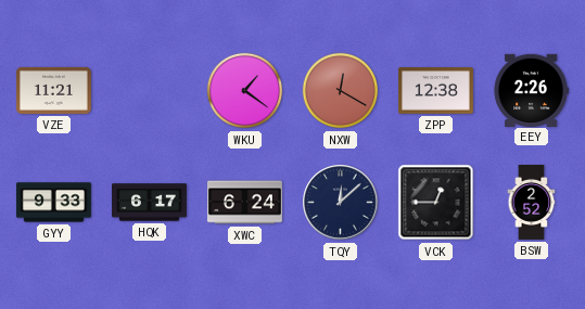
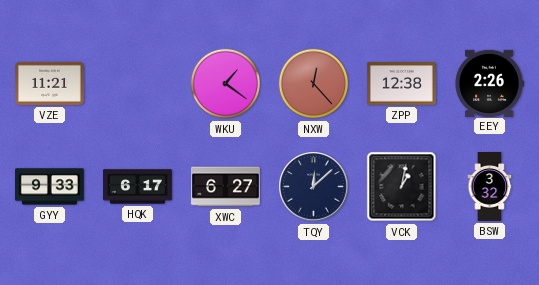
NXW: 12:20 -> 12:23
XWC: 6:24 -> 6:27
VCK: 12:45 -> 1:02
BSW: 2:52 -> 3:32
